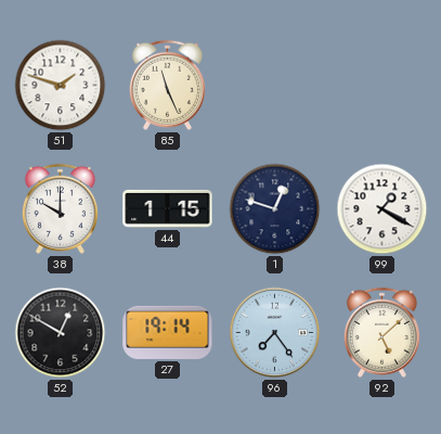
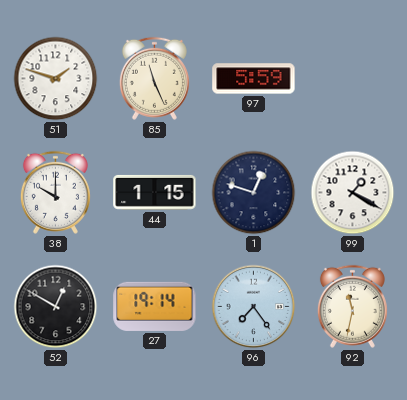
97: none -> 5:59
92: 5:08 -> 11:32
